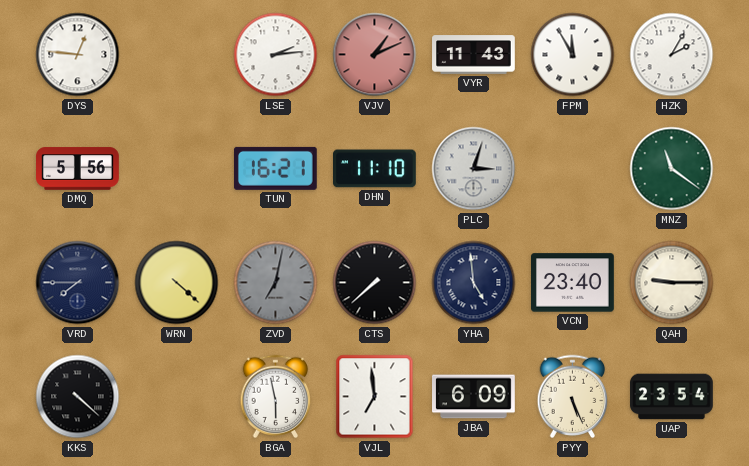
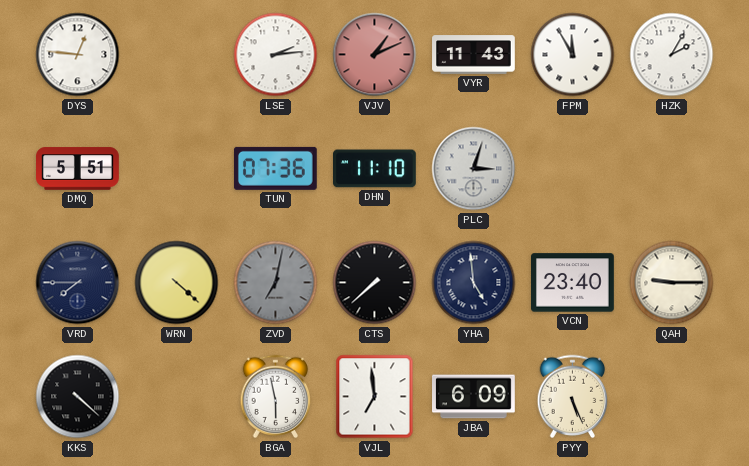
DMQ: 5:56 -> 5:51
TUN: 16:21 -> 07:36
MNZ: 11:21 -> none
UAP: 23:54 -> none
